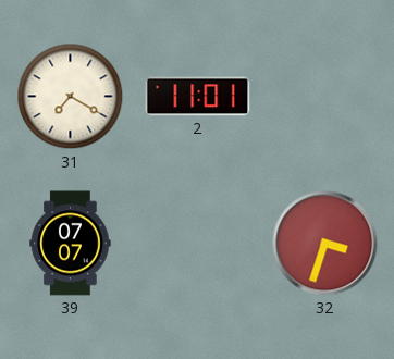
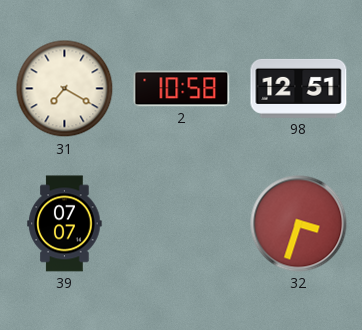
2: 11:01 -> 10:58
98: none -> 12:51
